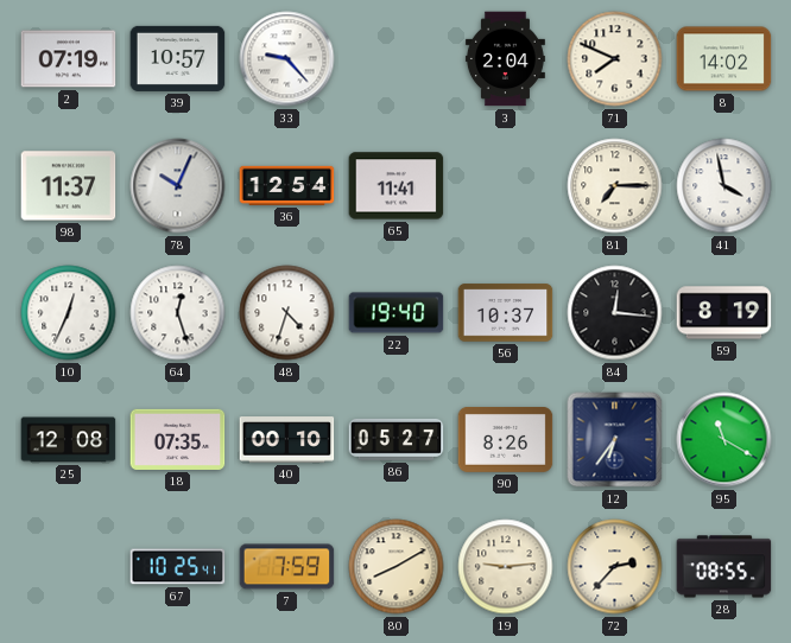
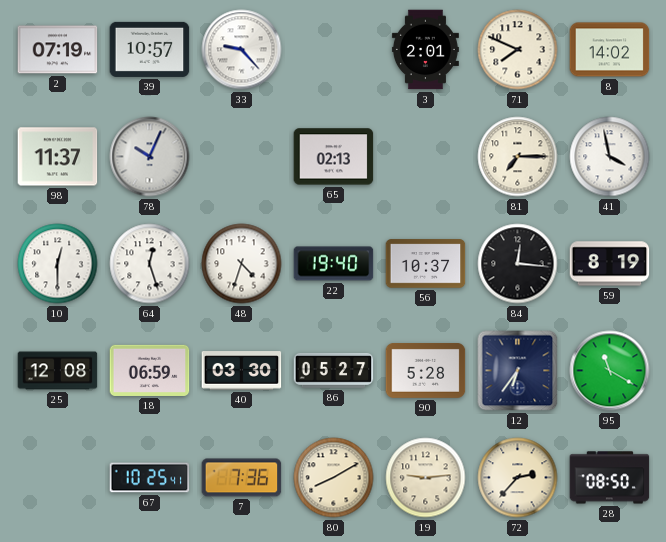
3: 2:04 -> 2:01
36: 12:54 -> none
65: 11:41 -> 02:13
10: 12:34 -> 12:30
18: 07:35 -> 06:59
40: 00:10 -> 03:30
90: 8:26 -> 5:28
7: 7:59 -> 7:36
28: 08:55 -> 08:50
